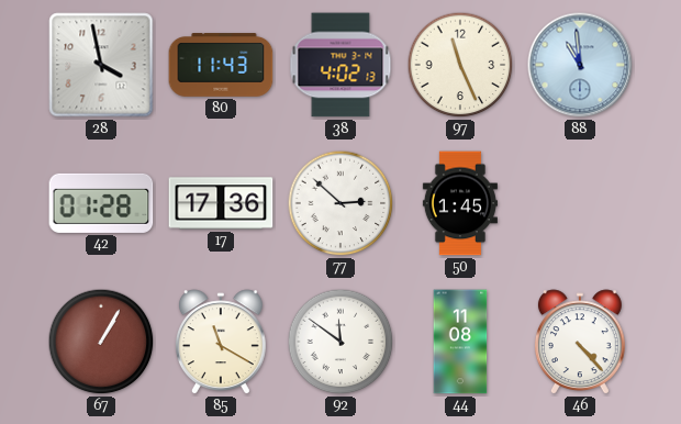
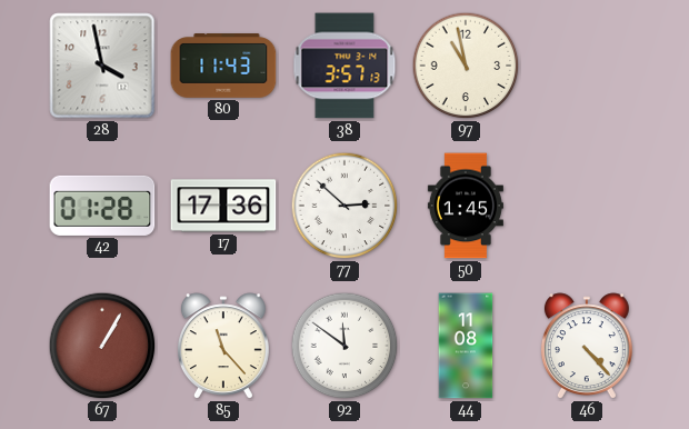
38: 4:02 -> 3:57
97: 11:26 -> 10:58
88: 10:59 -> none
85: 11:20 -> 11:23
